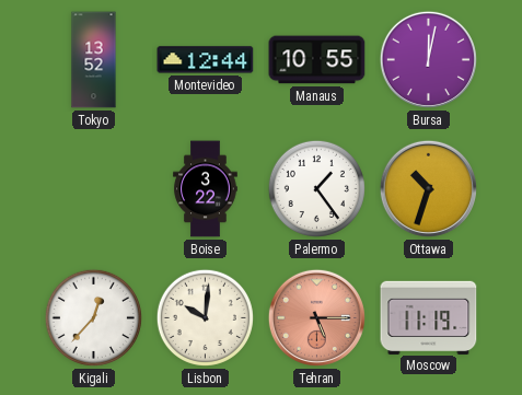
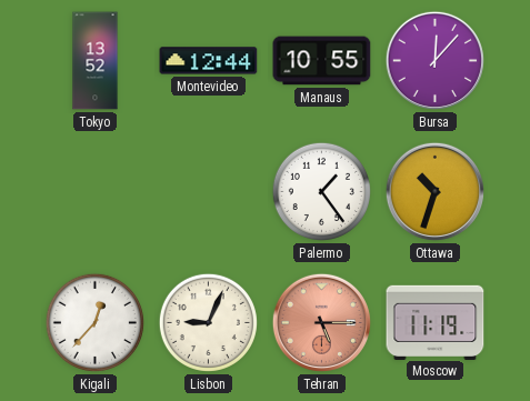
Bursa: 12:02 -> 12:07
Boise: 3:22 -> none
Lisbon: 10:01 -> 9:04
